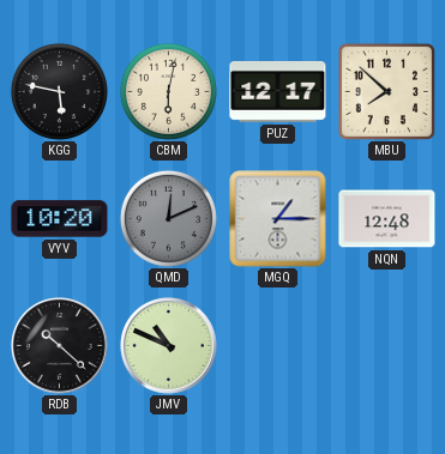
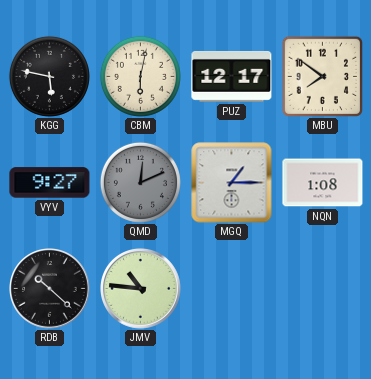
MBU: 7:52 -> 7:51
VYV: 10:20 -> 9:27
NQN: 12:48 -> 1:08
JMV: 10:49 -> 10:46
